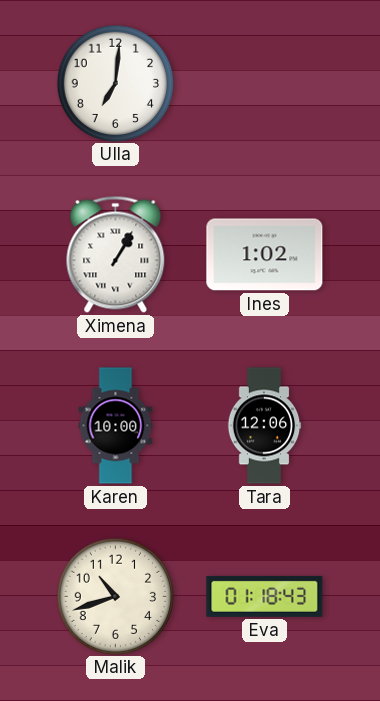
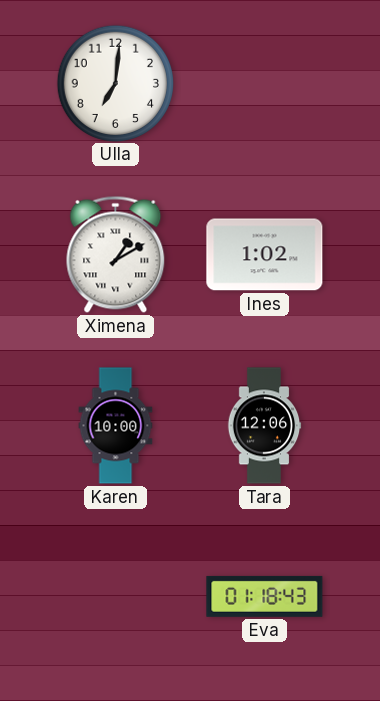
Ximena: 1:05 -> 1:10
Malik: 10:42 -> none
